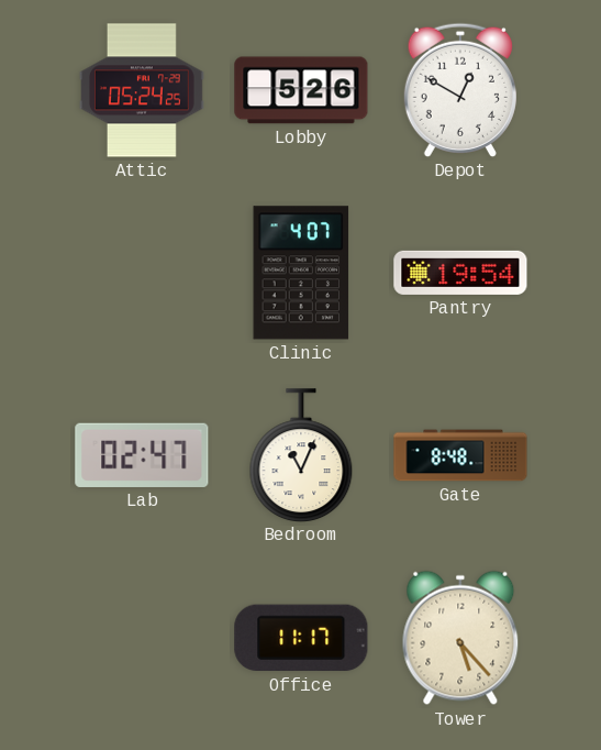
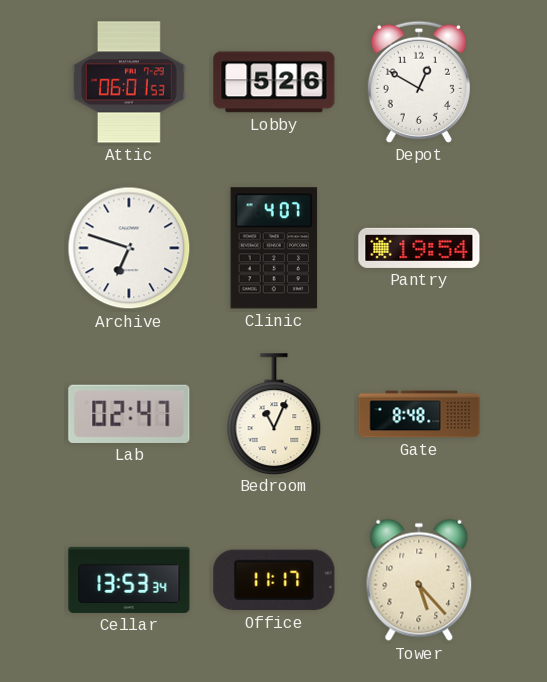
Attic: 05:24 -> 06:01
Archive: none -> 6:48
Cellar: none -> 13:53
